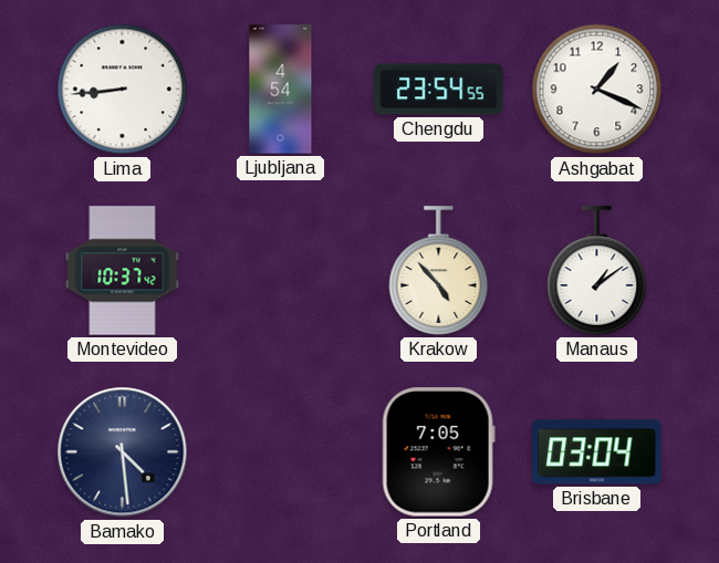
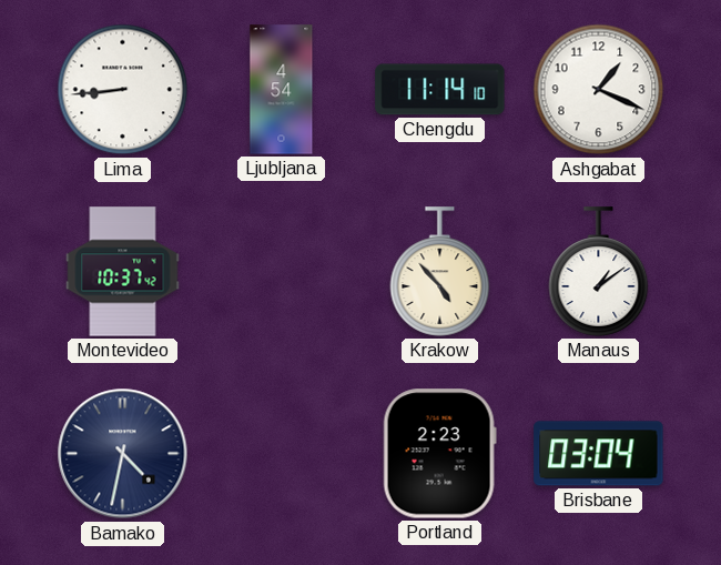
Chengdu: 23:54 -> 11:14
Bamako: 4:29 -> 4:32
Portland: 7:05 -> 2:23
